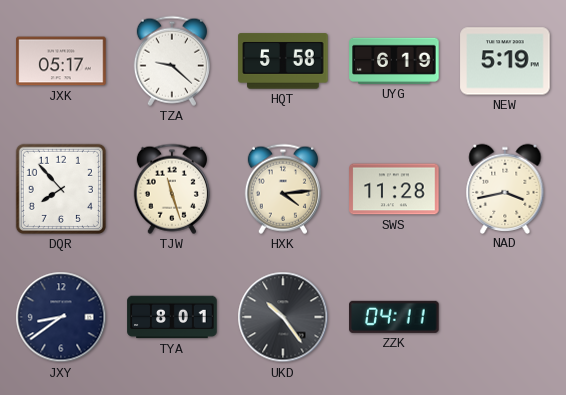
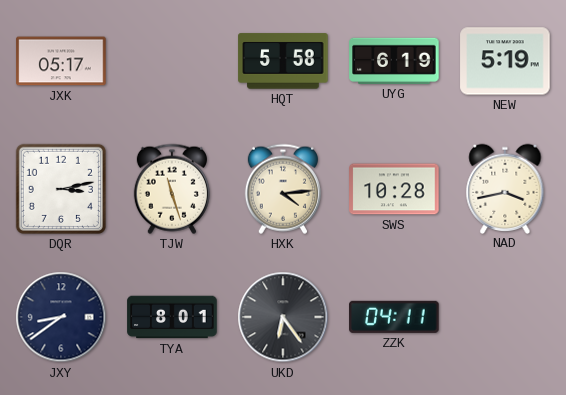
TZA: 9:22 -> none
DQR: 7:53 -> 3:13
SWS: 11:28 -> 10:28
UKD: 10:24 -> 6:24
